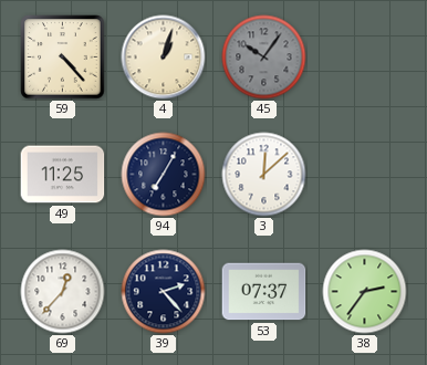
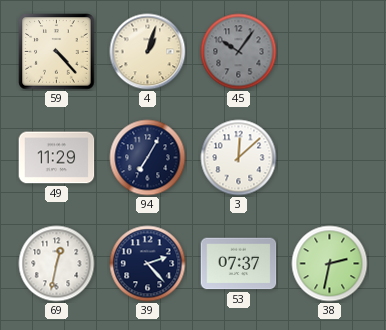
49: 11:25 -> 11:29
69: 12:37 -> 12:32
38: 2:36 -> 2:32
